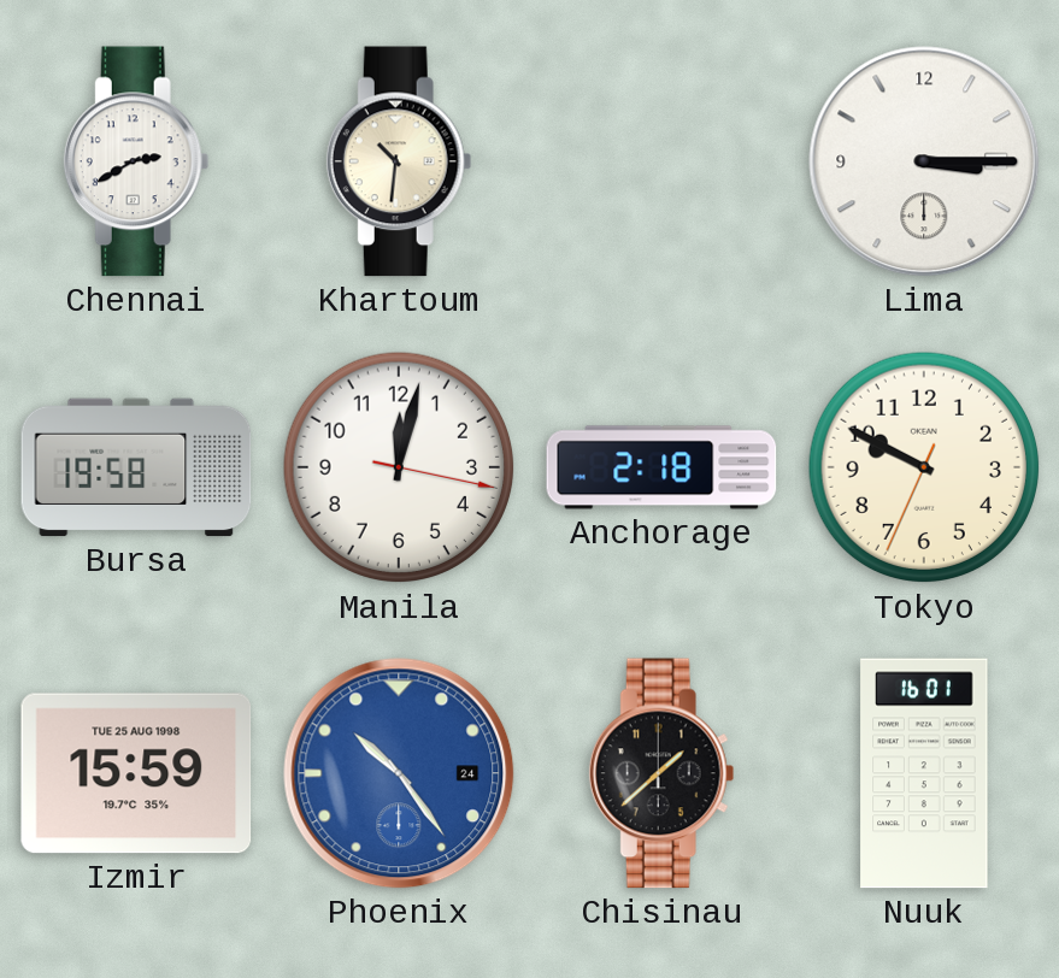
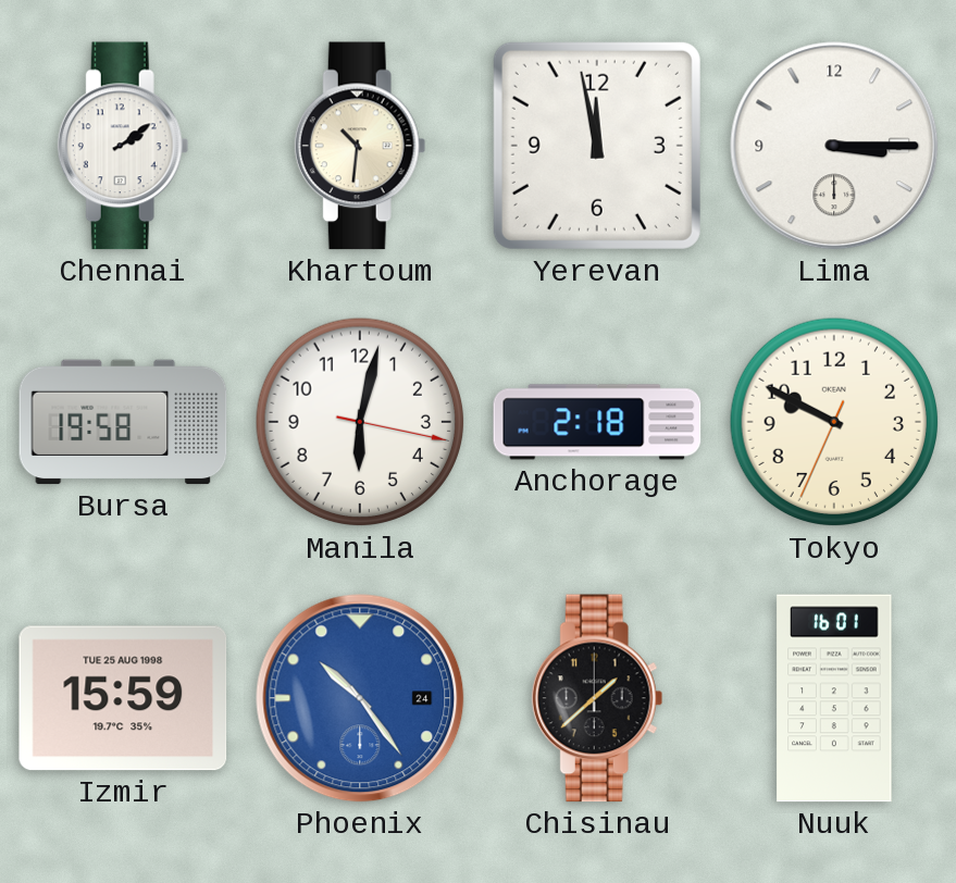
Chennai: 2:40 -> 2:09
Yerevan: none -> 11:58
Manila: 12:02 -> 6:02
